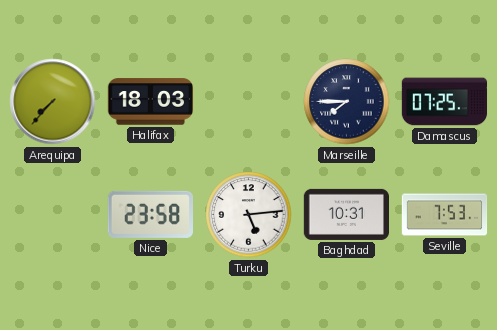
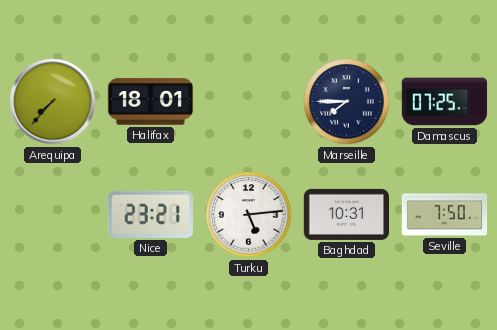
Halifax: 18:03 -> 18:01
Nice: 23:58 -> 23:21
Seville: 7:53 -> 7:50
